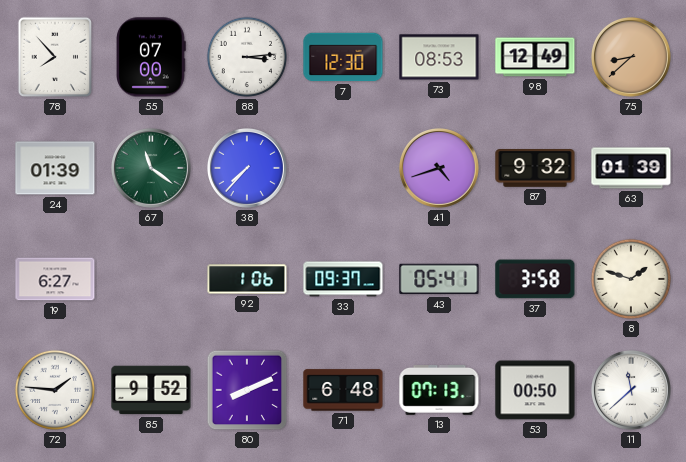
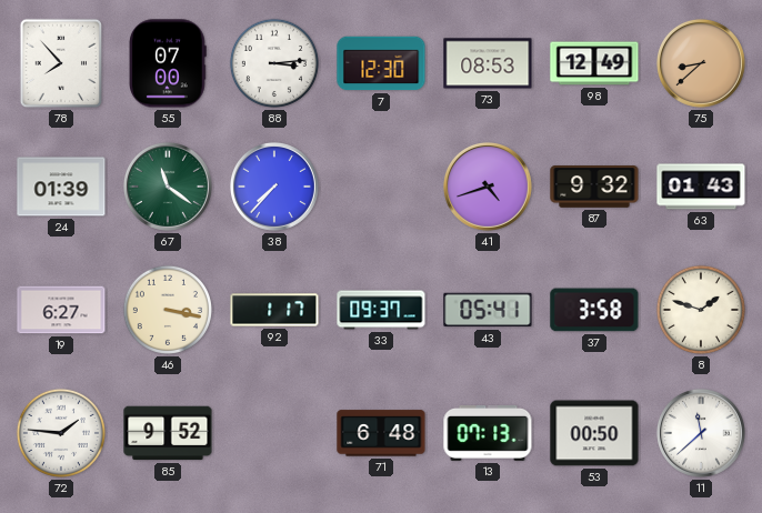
63: 01:39 -> 01:43
46: none -> 3:17
92: 1:06 -> 1:17
80: 8:11 -> none
